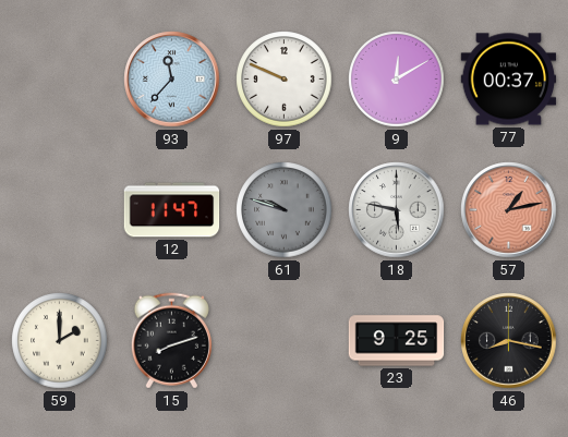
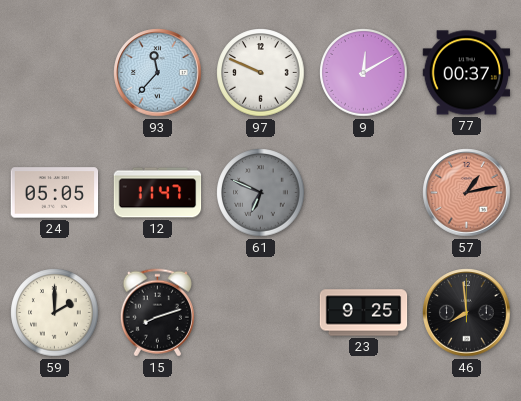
24: none -> 05:05
61: 9:48 -> 6:49
18: 5:47 -> none
46: 8:17 -> 7:59
